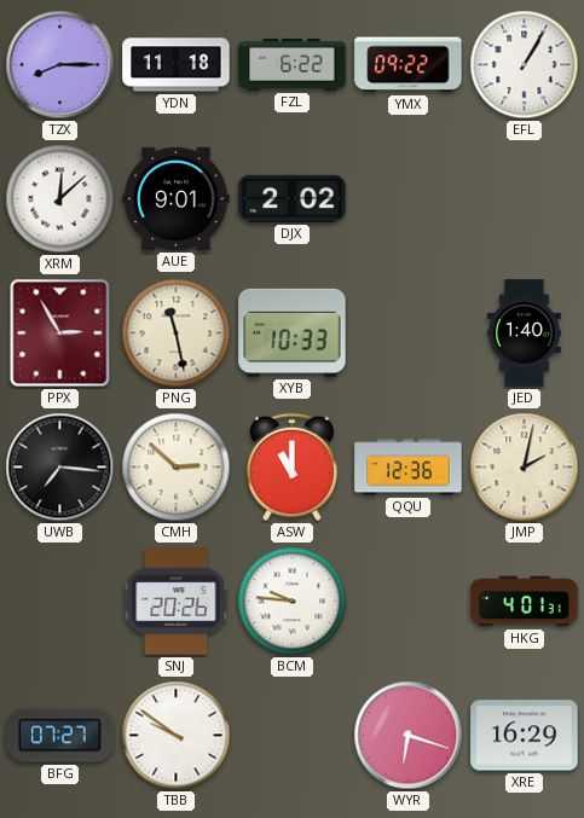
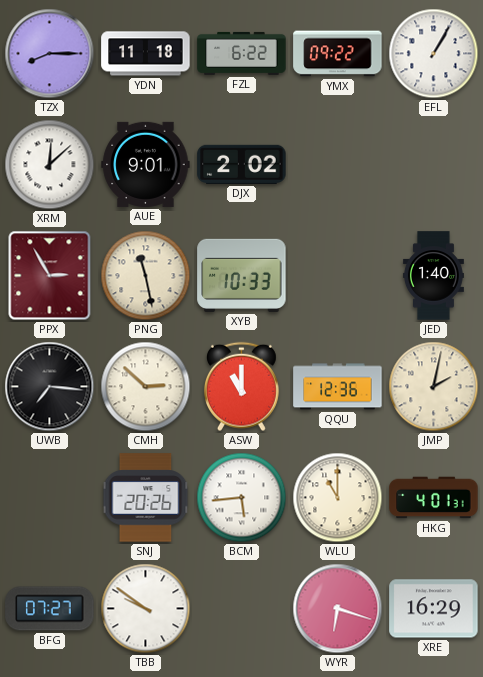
BCM: 9:46 -> 5:44
WLU: none -> 11:00
